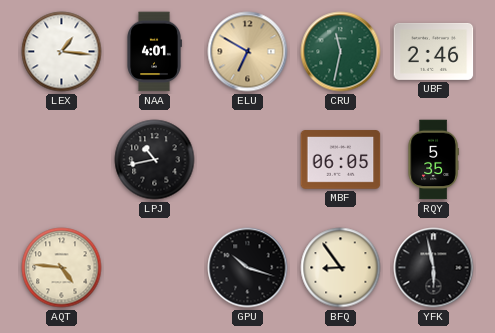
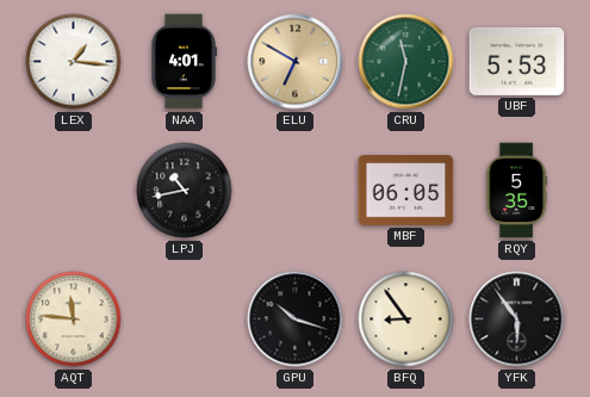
UBF: 2:46 -> 5:53
AQT: 4:46 -> 11:46
YFK: 5:58 -> 5:54
